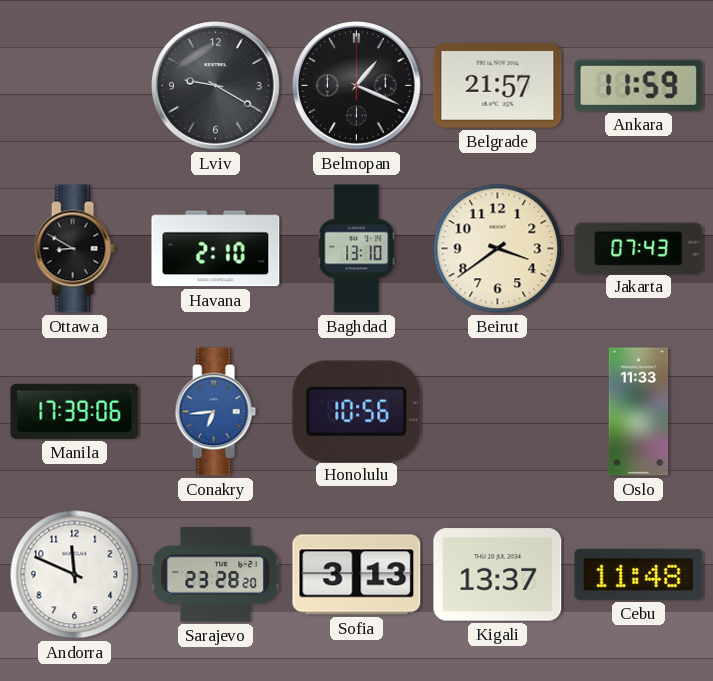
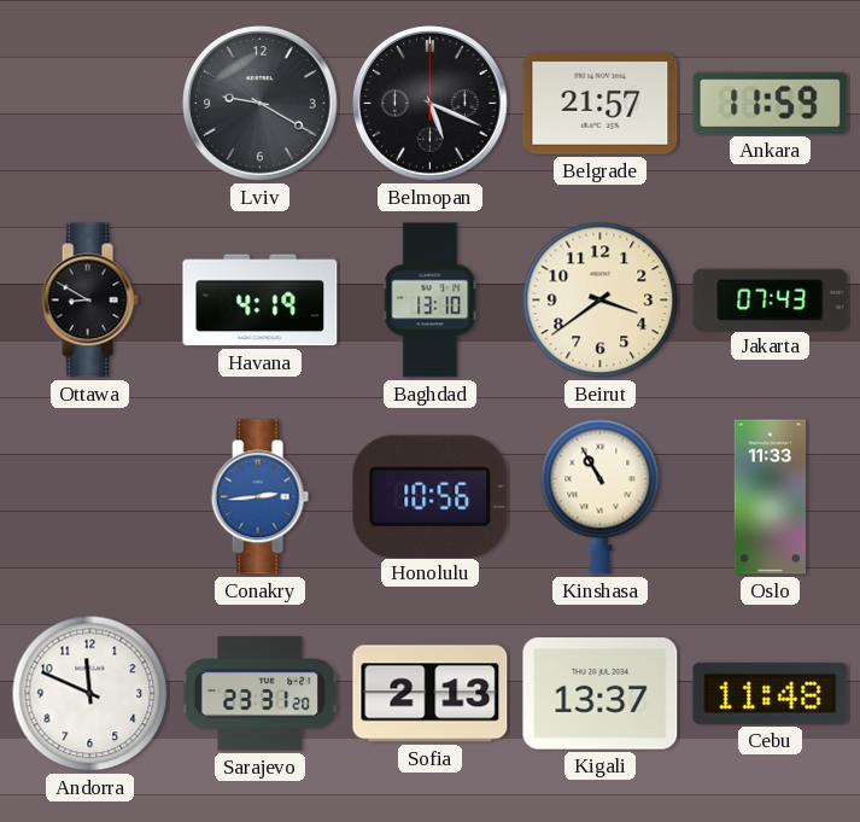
Belmopan: 1:19 -> 5:19
Havana: 2:10 -> 4:19
Manila: 17:39 -> none
Conakry: 6:44 -> 2:44
Kinshasa: none -> 10:55
Sarajevo: 23:28 -> 23:31
Sofia: 3:13 -> 2:13
